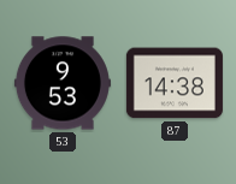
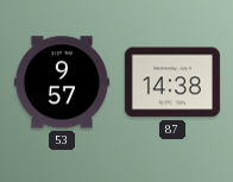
53: 9:53 -> 9:57
